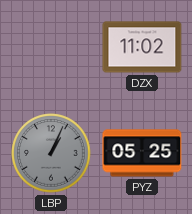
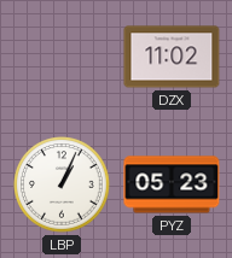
LBP dial: grey -> white
PYZ: 05:25 -> 05:23
